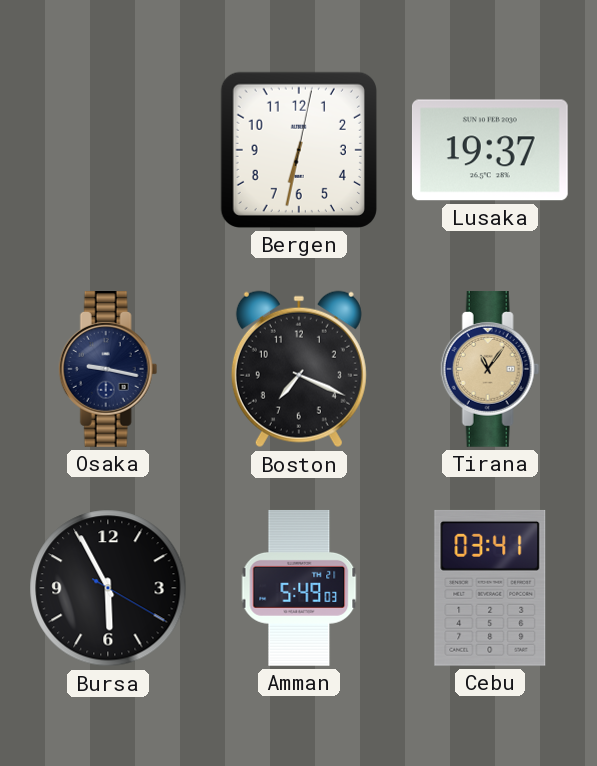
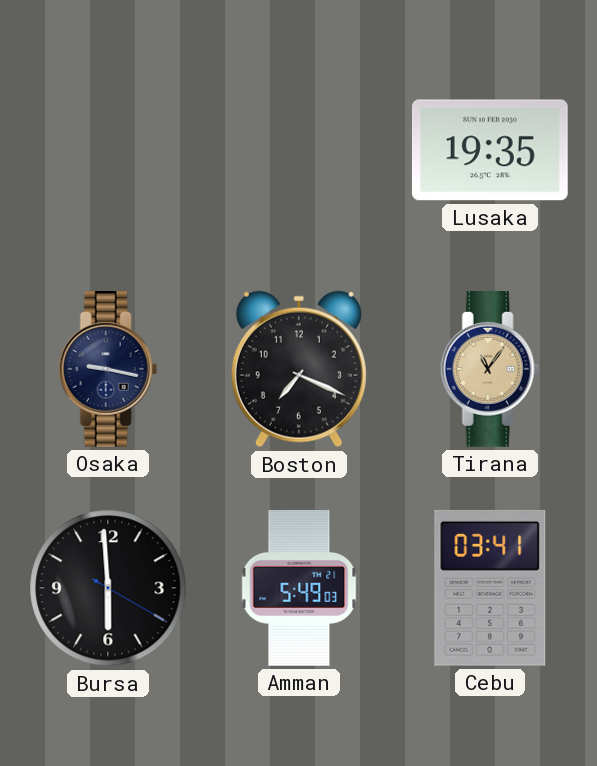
Bergen: 6:32 -> none
Lusaka: 19:37 -> 19:35
Bursa: 5:55 -> 5:59
